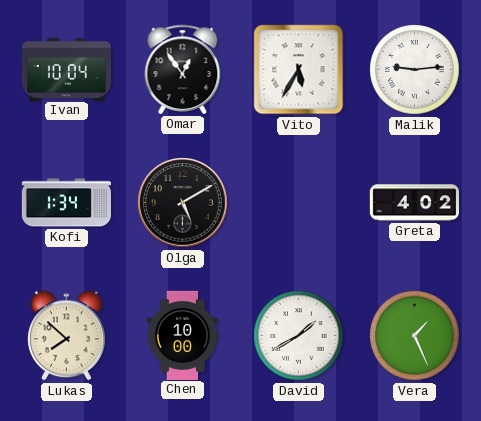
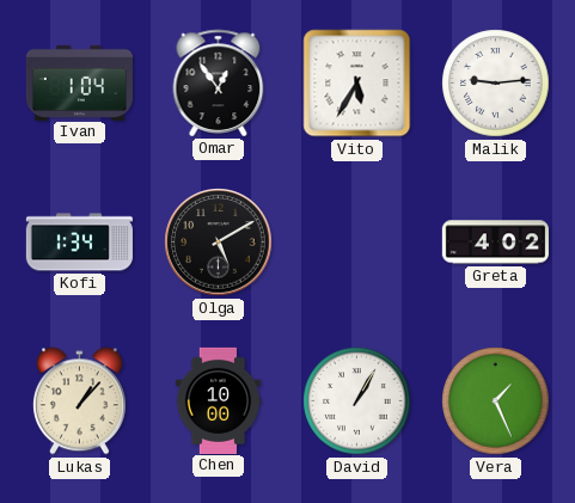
Ivan: 10:04 -> 1:04
Lukas: 7:52 -> 1:07
David: 1:40 -> 1:05
